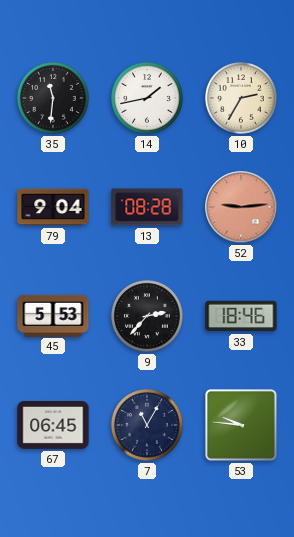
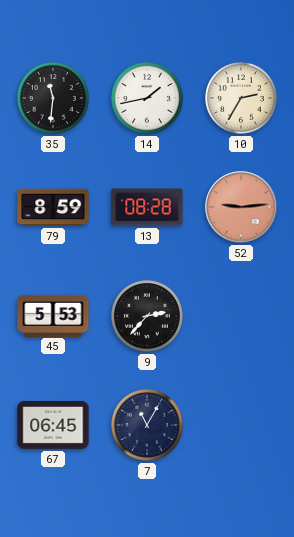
79: 9:04 -> 8:59
33: 18:46 -> none
53: 9:46 -> none
